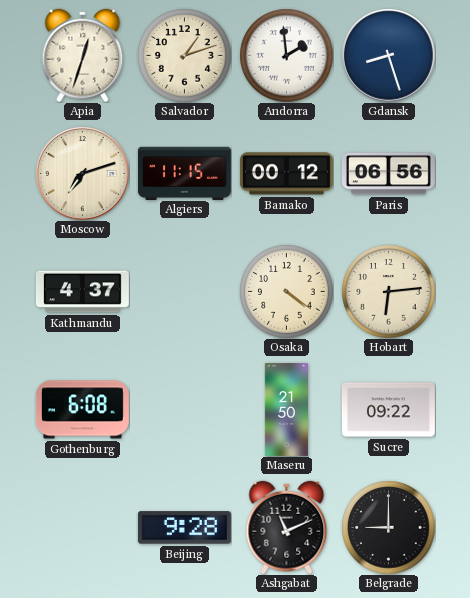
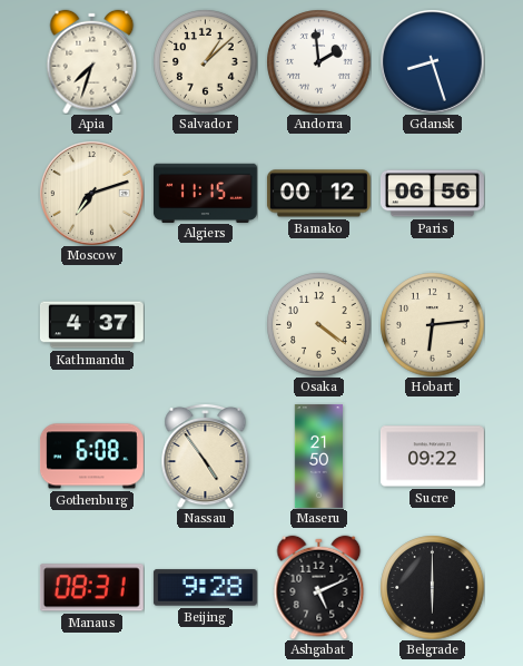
Apia: 12:33 -> 7:33
Salvador: 1:12 -> 1:08
Nassau: none -> 4:54
Manaus: none -> 08:31
Ashgabat: 11:11 -> 5:11
Belgrade: 9:00 -> 6:00
